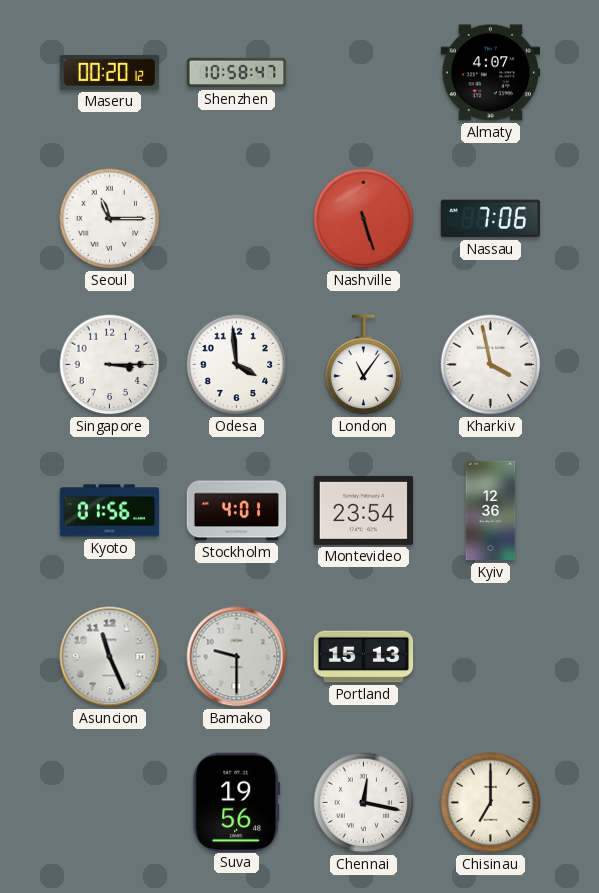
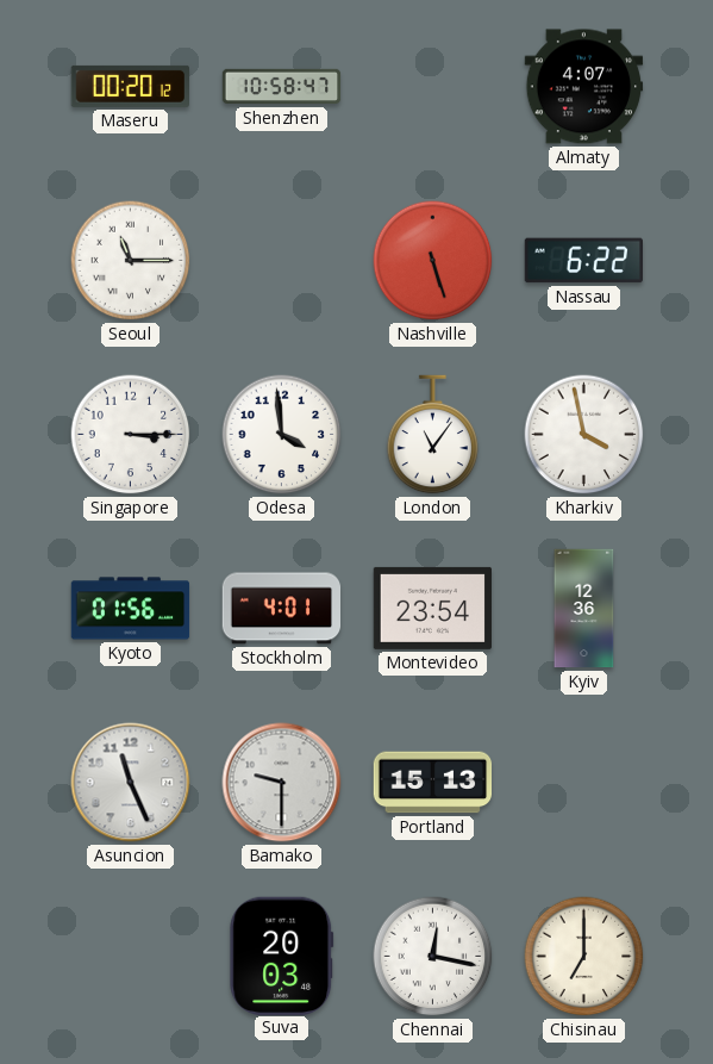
Nassau: 7:06 -> 6:22
Suva: 19:56 -> 20:03
